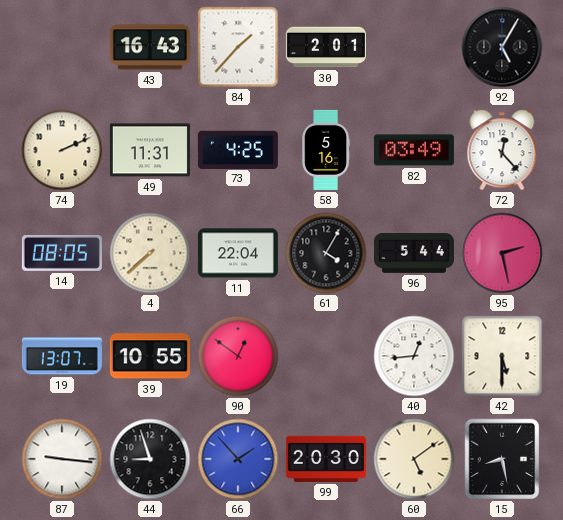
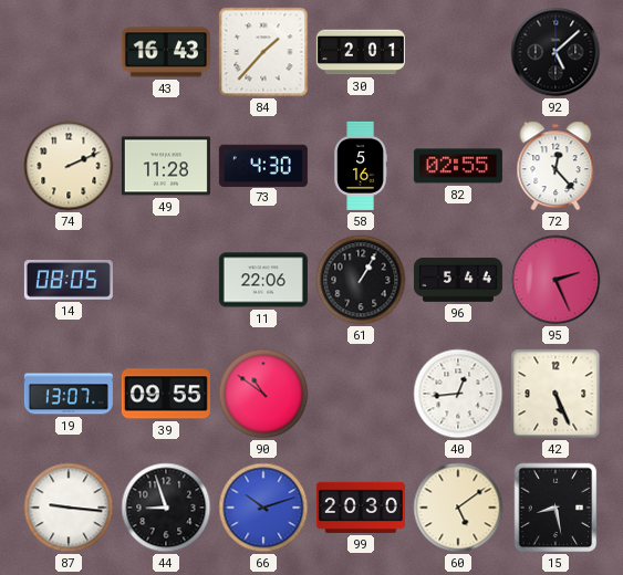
92: 5:05 -> 5:08
49: 11:31 -> 11:28
73: 4:25 -> 4:30
82: 03:49 -> 02:55
4: 7:38 -> none
11: 22:04 -> 22:06
61: 4:05 -> 1:05
95: 2:28 -> 2:26
39: 10:55 -> 09:55
90: 12:51 -> 10:51
42: 5:30 -> 5:26
66: 1:53 -> 10:12
